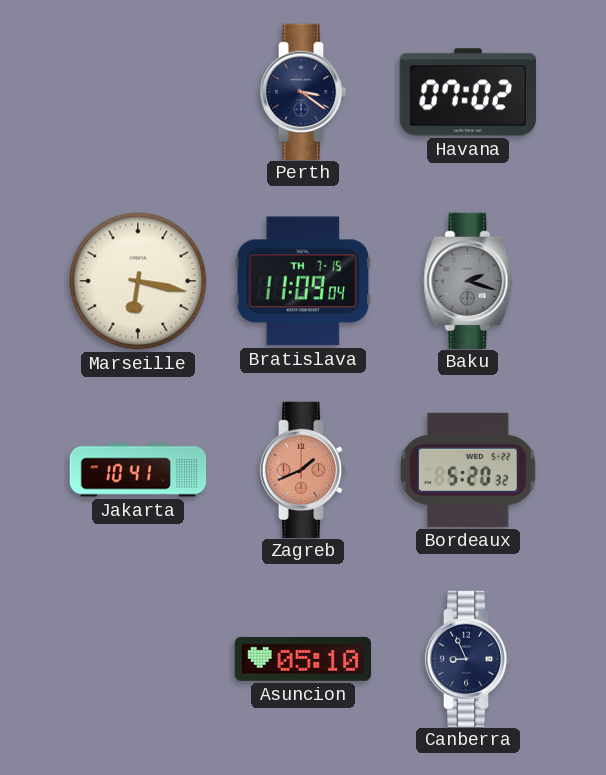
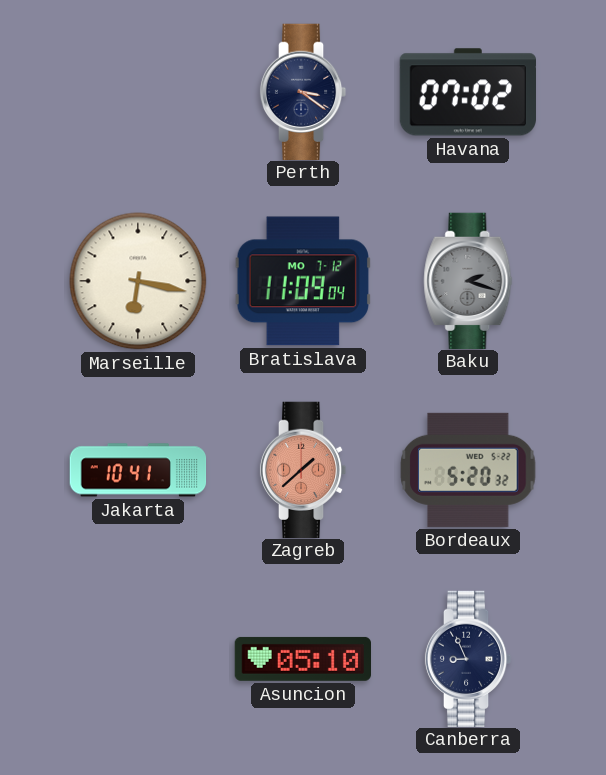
Bratislava date: TH 7-15 -> MO 7-12
Zagreb: 1:41 -> 1:38
